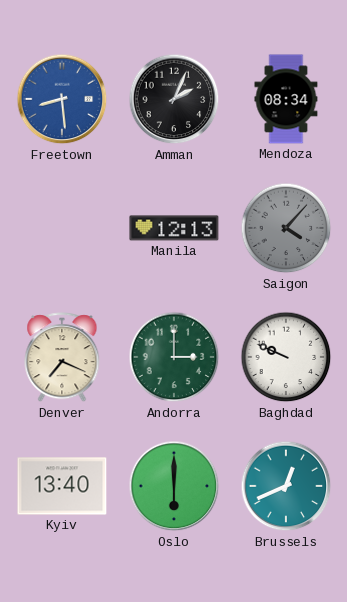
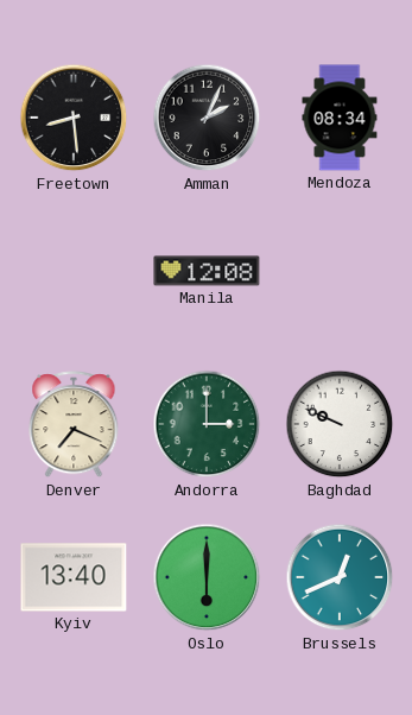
Freetown dial: blue -> black
Manila: 12:13 -> 12:08
Saigon: 4:07 -> none
